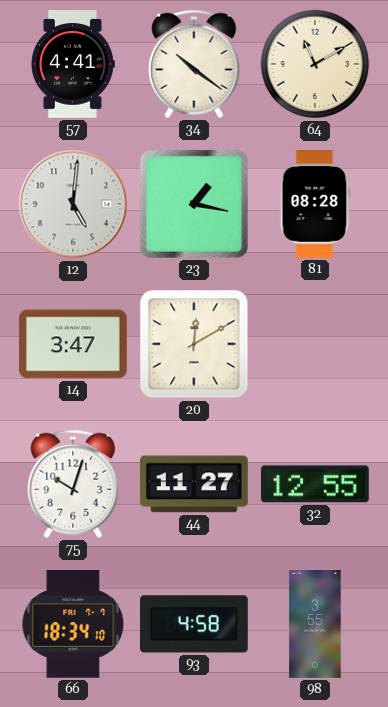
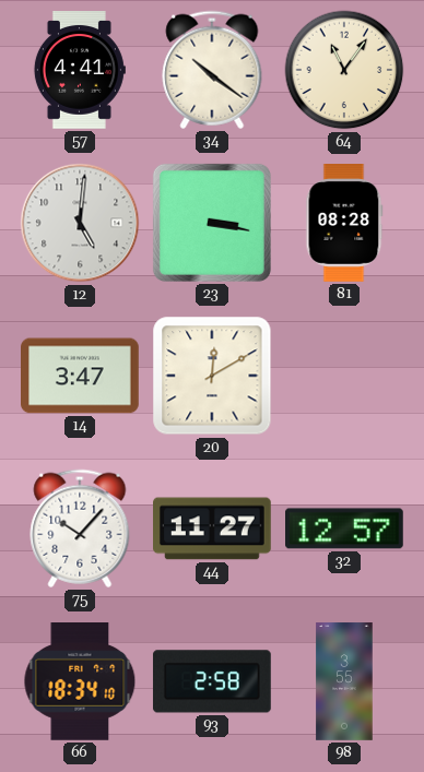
64: 11:10 -> 11:06
23: 1:17 -> 3:17
75: 10:03 -> 10:07
32: 12:55 -> 12:57
93: 4:58 -> 2:58
